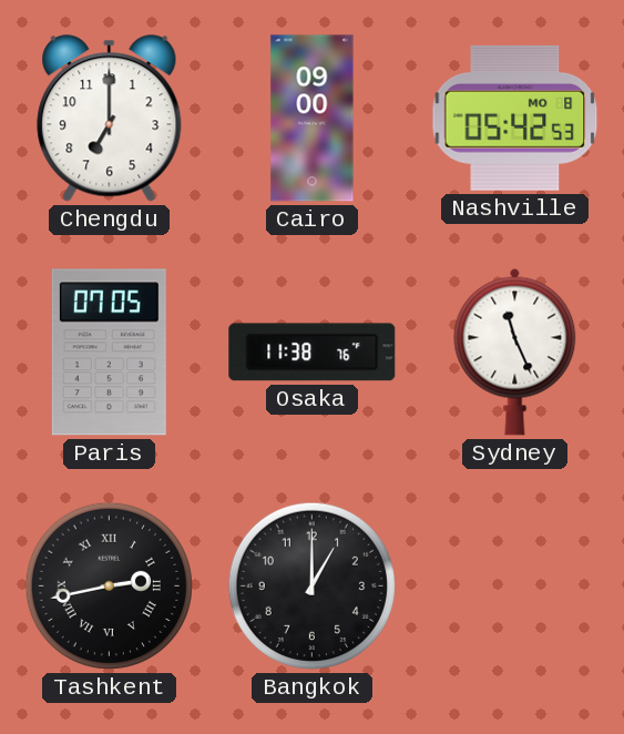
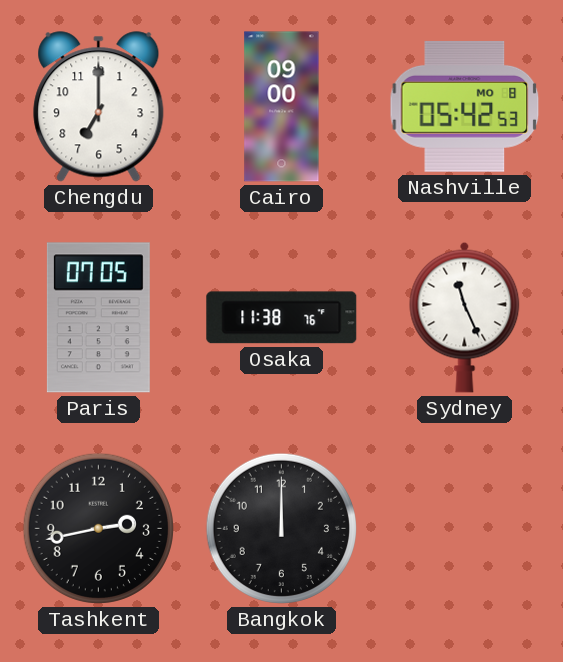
Tashkent numerals: Roman -> Arabic
Bangkok: 1:00 -> 12:00
